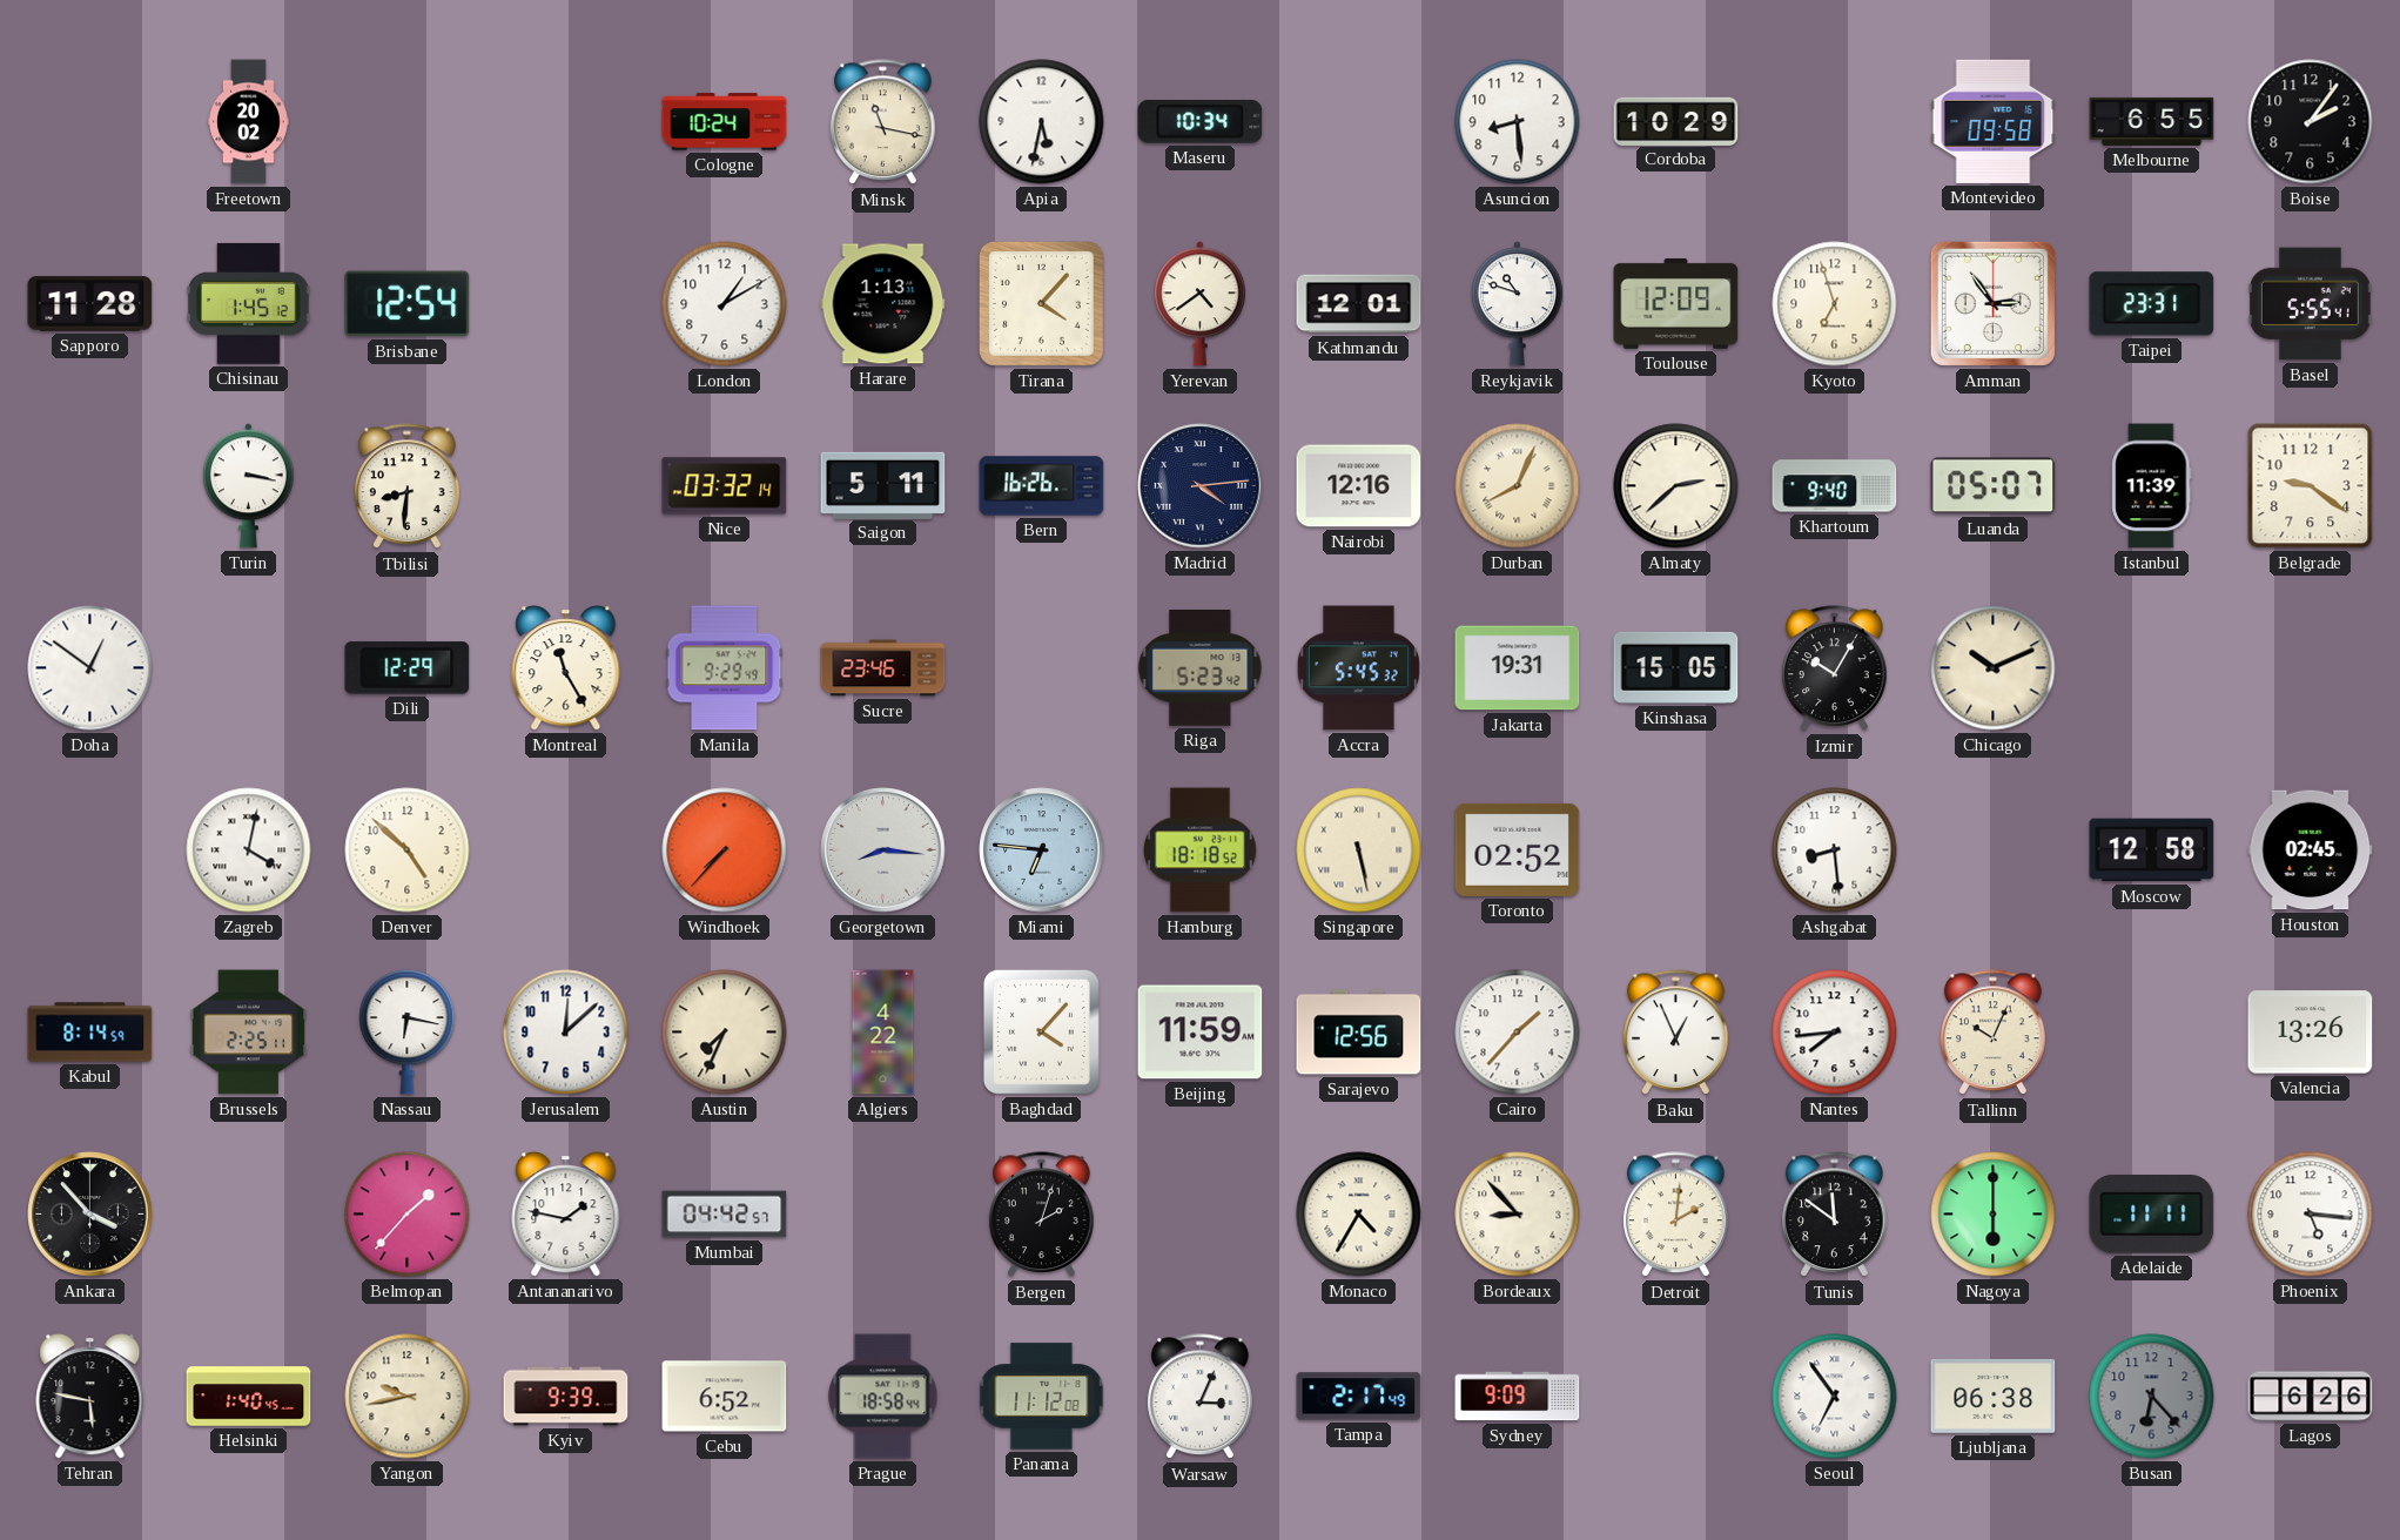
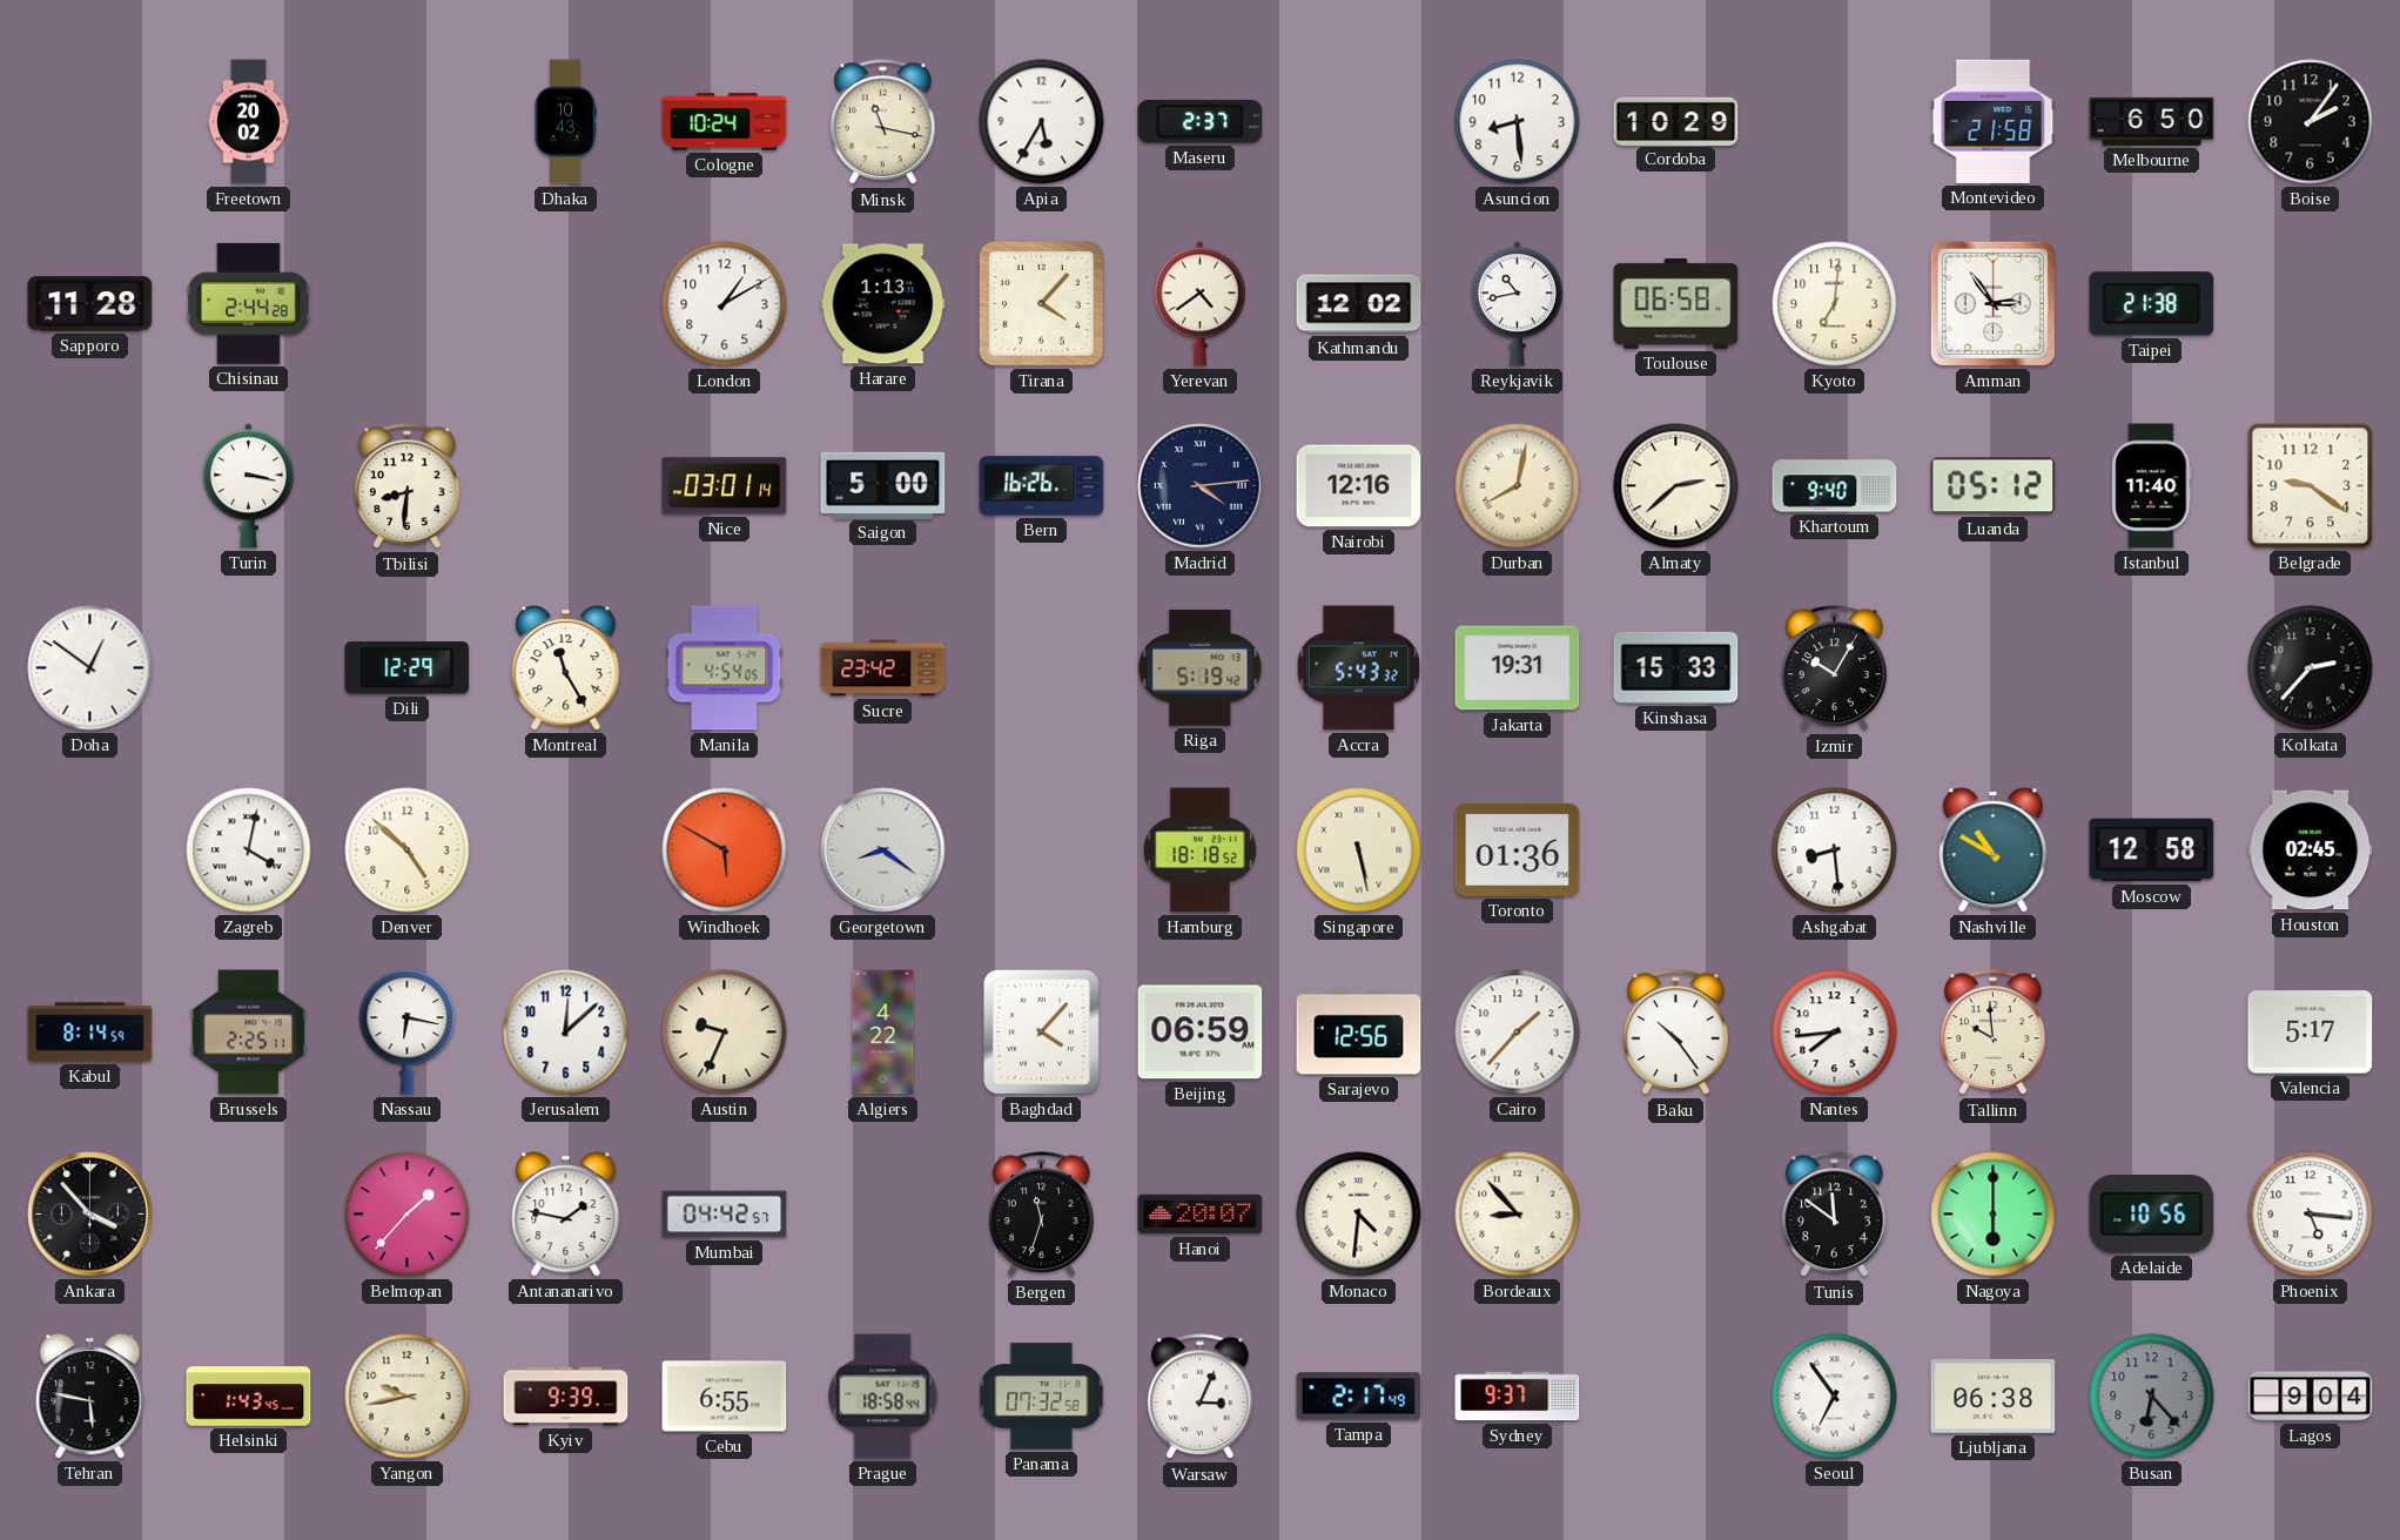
Dhaka: none -> 10:43
Apia: 5:32 -> 5:35
Maseru: 10:34 -> 2:37
Montevideo: 09:58 -> 21:58
Melbourne: 6:55 -> 6:50
Chisinau: 1:45 -> 2:44
Brisbane: 12:54 -> none
Kathmandu: 12:01 -> 12:02
Reykjavik: 10:48 -> 10:43
Toulouse: 12:09 -> 06:58
Kyoto: 6:57 -> 7:01
Taipei: 23:31 -> 21:38
Basel: 5:55 -> none
Nice: 03:32 -> 03:01
Saigon: 5:11 -> 5:00
Durban: 8:04 -> 8:02
Luanda: 05:07 -> 05:12
Istanbul: 11:39 -> 11:40
Manila: 9:29 -> 4:54
Sucre: 23:46 -> 23:42
Riga: 5:23 -> 5:19
Accra: 5:45 -> 5:43
Kinshasa: 15:05 -> 15:33
Chicago: 10:11 -> none
Kolkata: none -> 2:37
Windhoek: 7:37 -> 5:50
Georgetown: 8:16 -> 8:21
Miami: 6:46 -> none
Toronto: 02:52 -> 01:36
Nashville: none -> 10:50
Austin: 7:34 -> 9:34
Beijing: 11:59 -> 06:59
Baku: 12:56 -> 10:24
Tallinn: 10:04 -> 9:59
Valencia: 13:26 -> 5:17
Bergen: 2:03 -> 11:33
Hanoi: none -> 20:07
Monaco: 4:35 -> 4:31
Detroit: 2:01 -> none
Adelaide: 11:11 -> 10:56
Helsinki: 1:40 -> 1:43
Cebu: 6:52 -> 6:55
Panama: 11:12 -> 07:32
Sydney: 9:09 -> 9:37
Lagos: 6:26 -> 9:04
